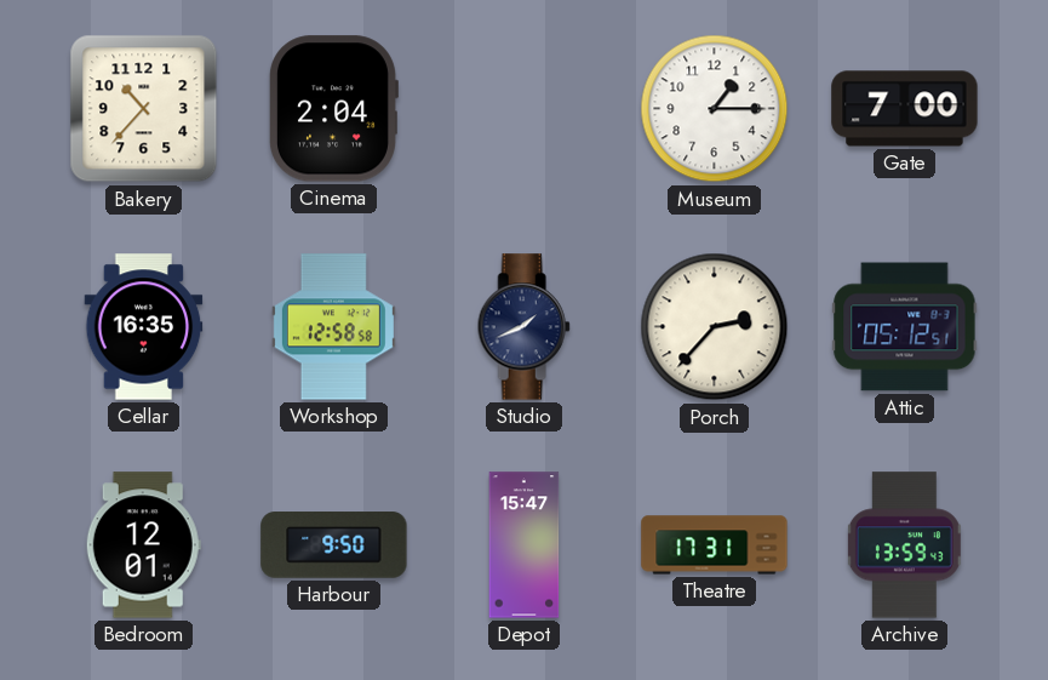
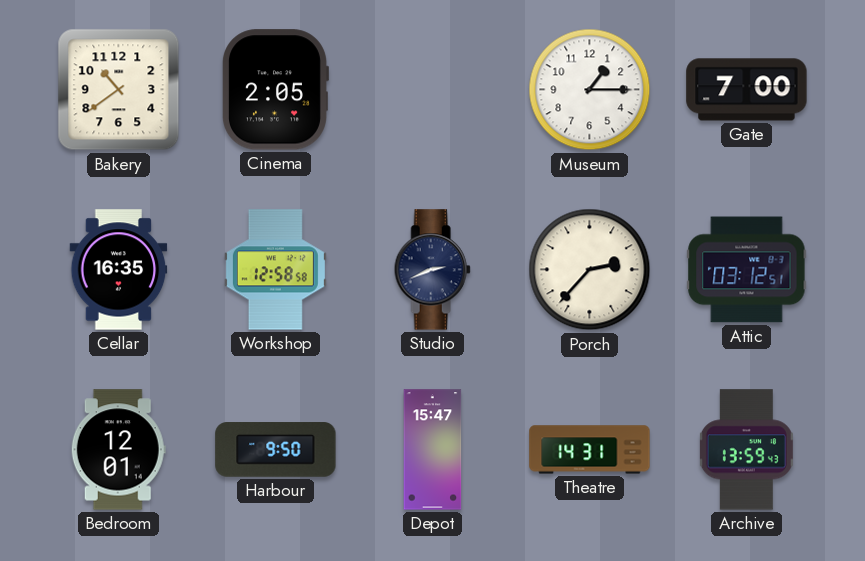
Bakery: 10:37 -> 10:39
Cinema: 2:04 -> 2:05
Studio: 1:41 -> 2:41
Attic: 05:12 -> 03:12
Theatre: 17:31 -> 14:31
